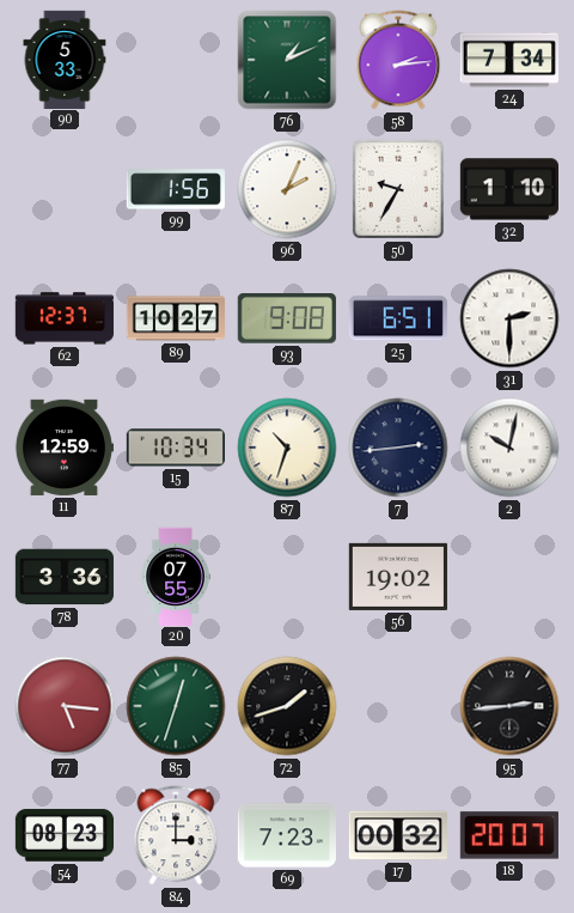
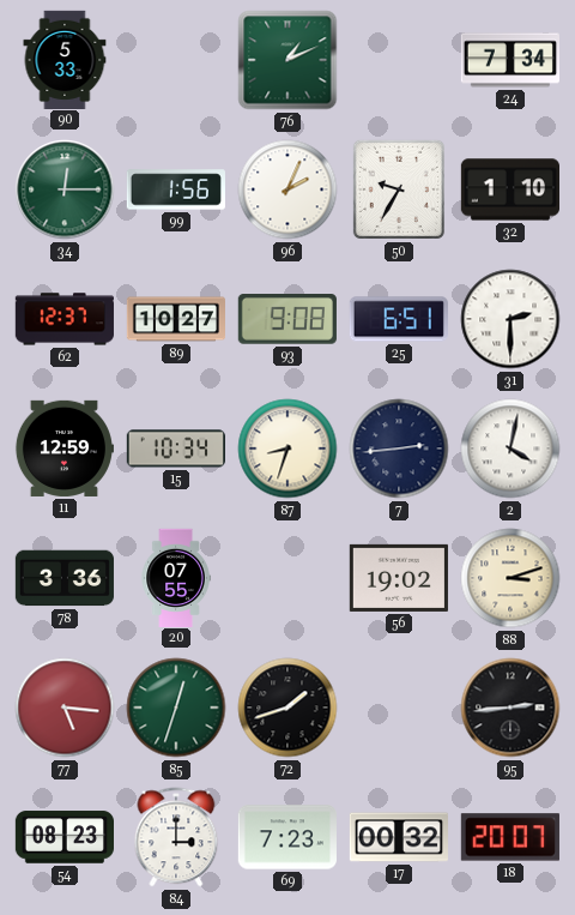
58: 2:14 -> none
34: none -> 12:15
87: 10:33 -> 8:33
2: 10:02 -> 4:02
88: none -> 3:12
